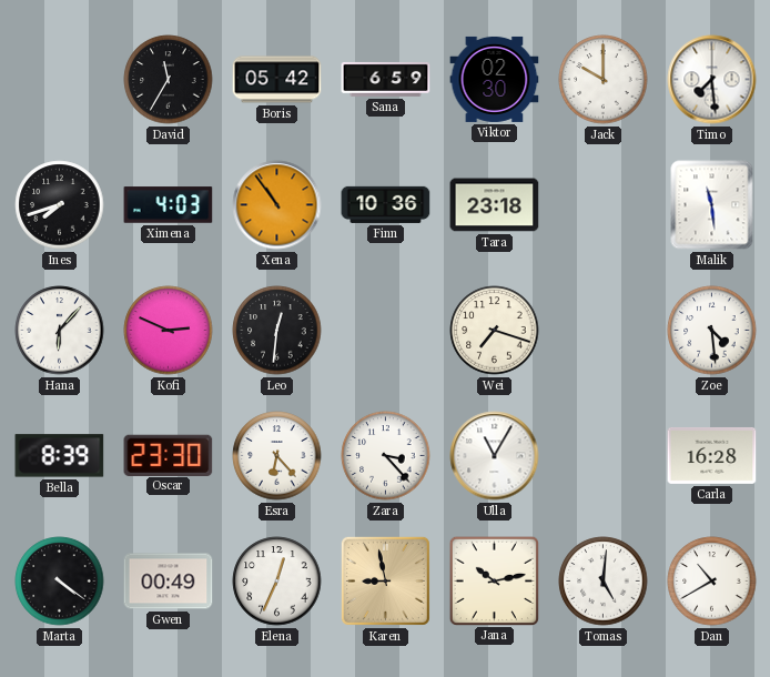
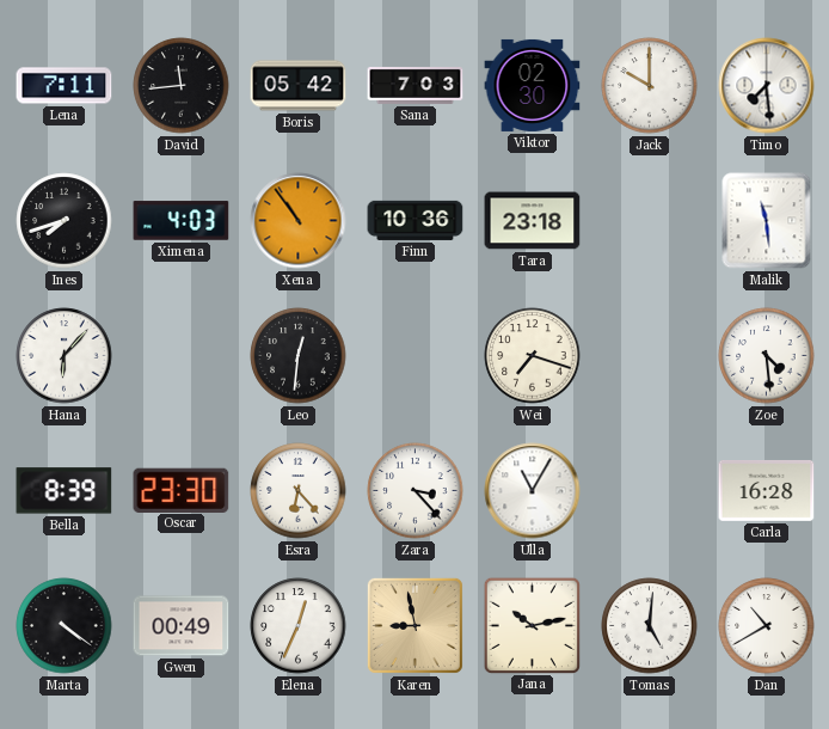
Lena: none -> 7:11
David: 11:35 -> 11:44
Sana: 6:59 -> 7:03
Kofi: 2:49 -> none
